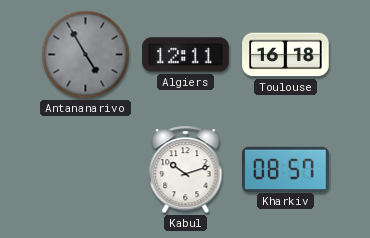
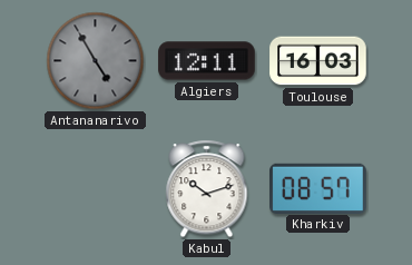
Toulouse: 16:18 -> 16:03
